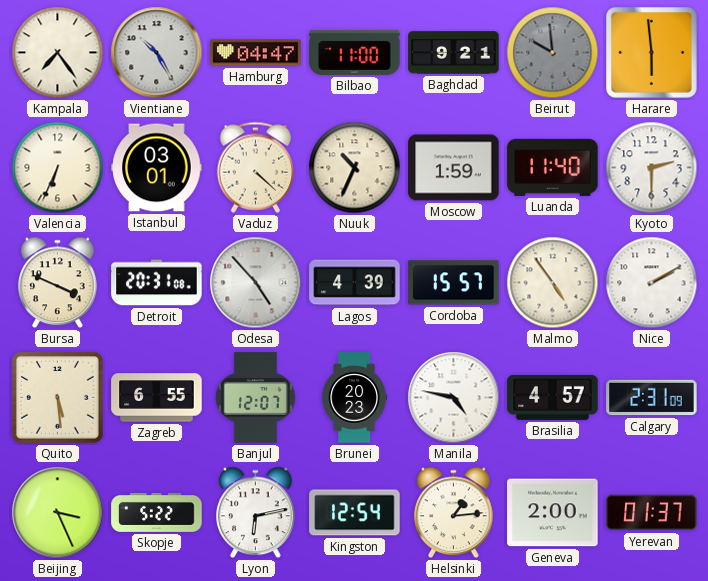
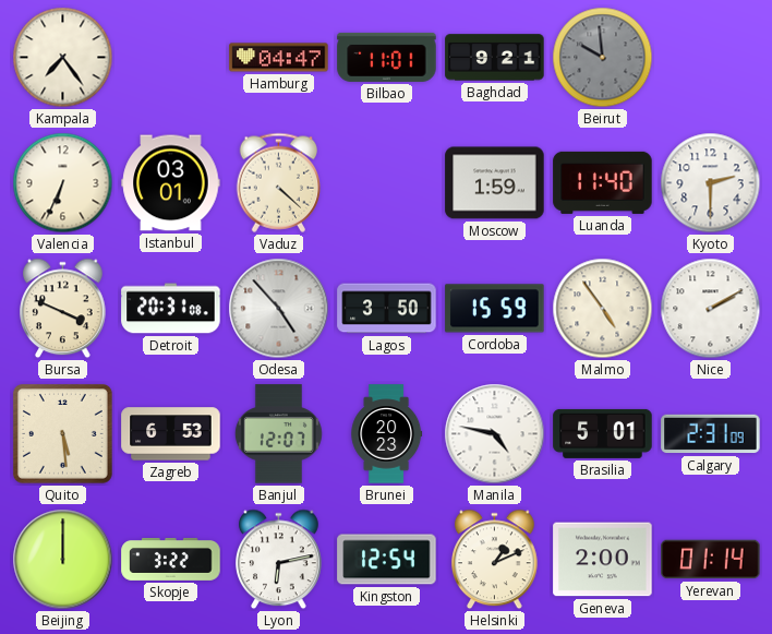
Vientiane: 10:25 -> none
Bilbao: 11:00 -> 11:01
Harare: 5:59 -> none
Nuuk: 10:34 -> none
Lagos: 4:39 -> 3:50
Cordoba: 15:57 -> 15:59
Zagreb: 6:55 -> 6:53
Brasilia: 4:57 -> 5:01
Beijing: 3:26 -> 12:00
Skopje: 5:22 -> 3:22
Helsinki: 1:14 -> 1:11
Yerevan: 01:37 -> 01:14
